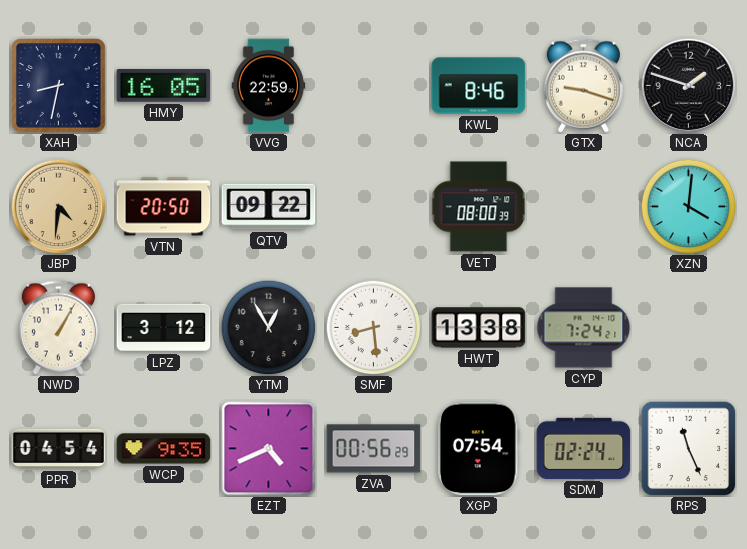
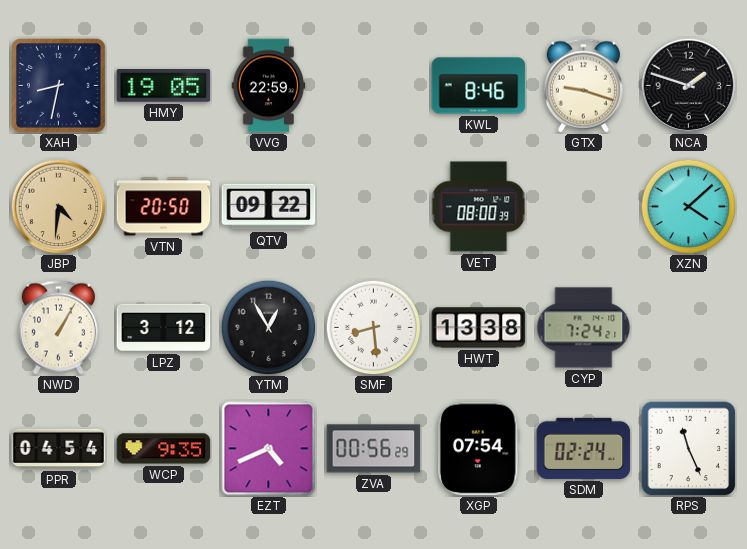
HMY: 16:05 -> 19:05
XZN: 4:01 -> 4:08
